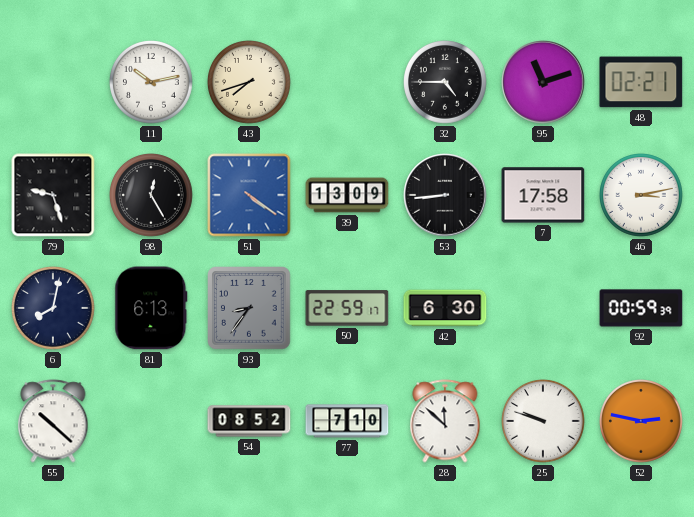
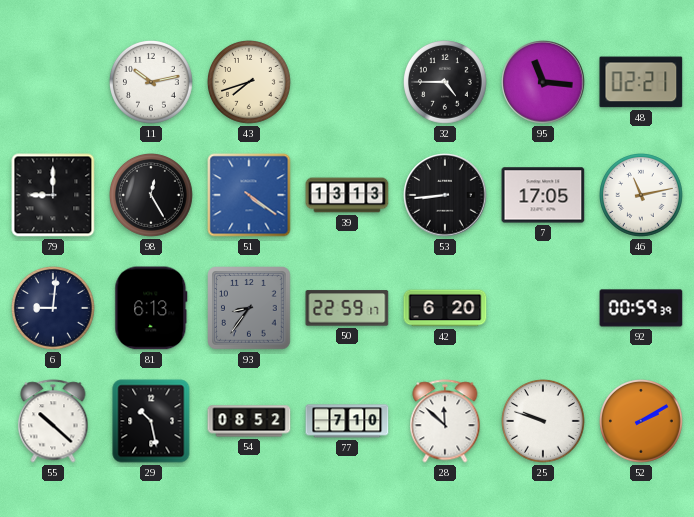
95: 11:12 -> 11:16
79: 9:27 -> 9:00
39: 13:09 -> 13:13
7: 17:58 -> 17:05
46: 3:13 -> 11:13
6: 8:02 -> 9:01
42: 6:30 -> 6:20
29: none -> 10:28
52: 2:47 -> 2:10
